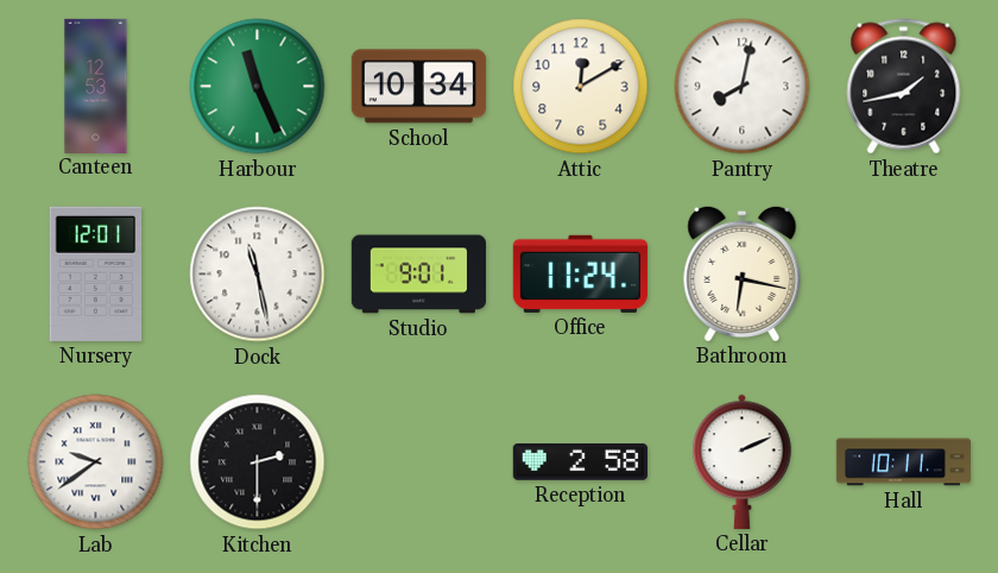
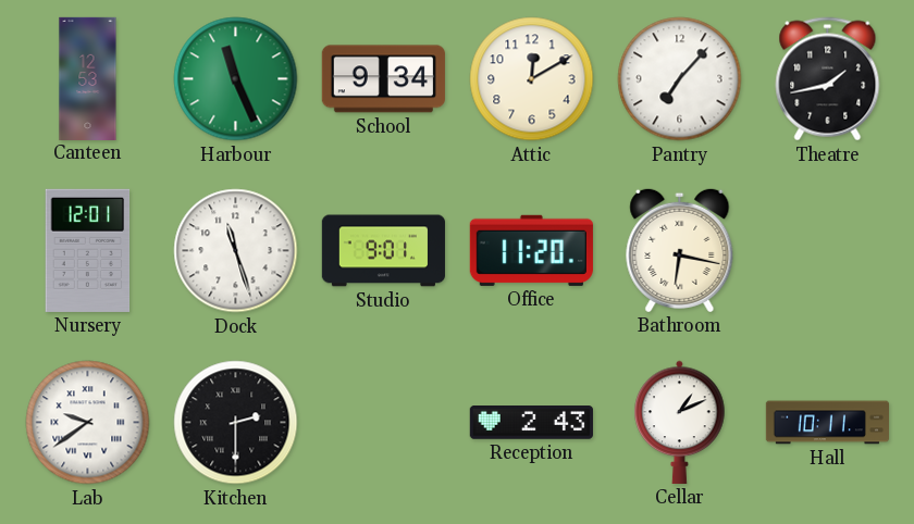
School: 10:34 -> 9:34
Pantry: 8:02 -> 7:07
Dock: 11:28 -> 11:27
Office: 11:24 -> 11:20
Reception: 2:58 -> 2:43
Cellar: 2:11 -> 1:11
